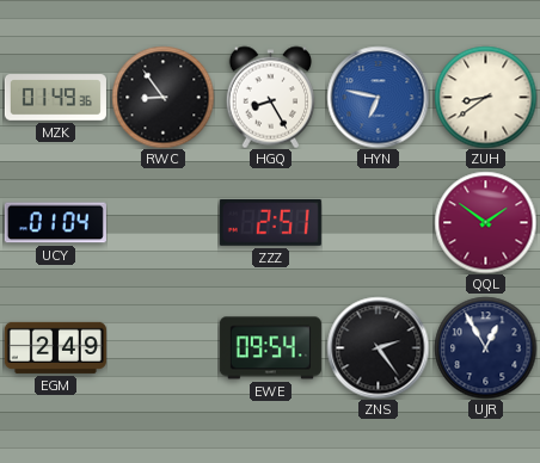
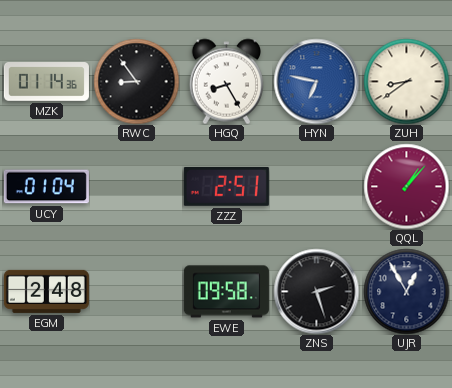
MZK: 01:49 -> 01:14
QQL: 1:51 -> 1:07
EGM: 2:49 -> 2:48
EWE: 09:54 -> 09:58
ZNS: 2:24 -> 2:27
